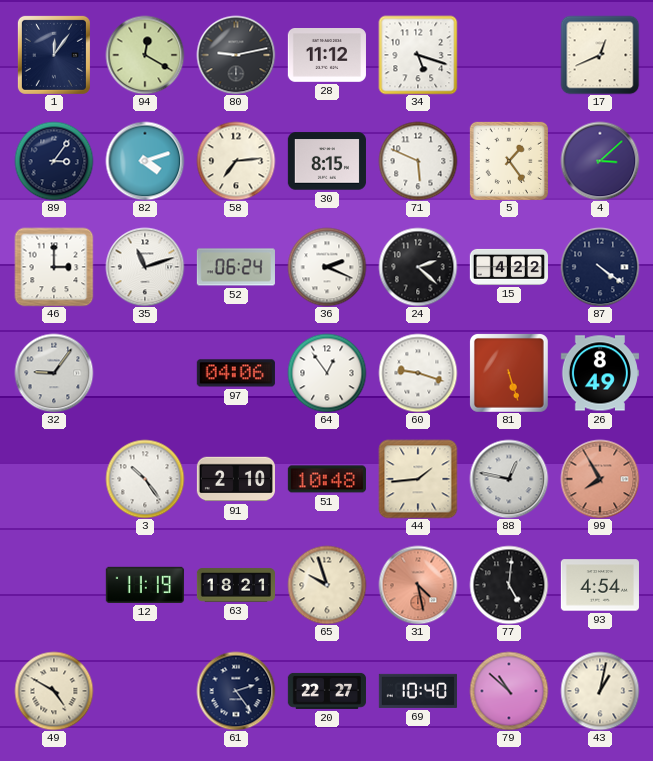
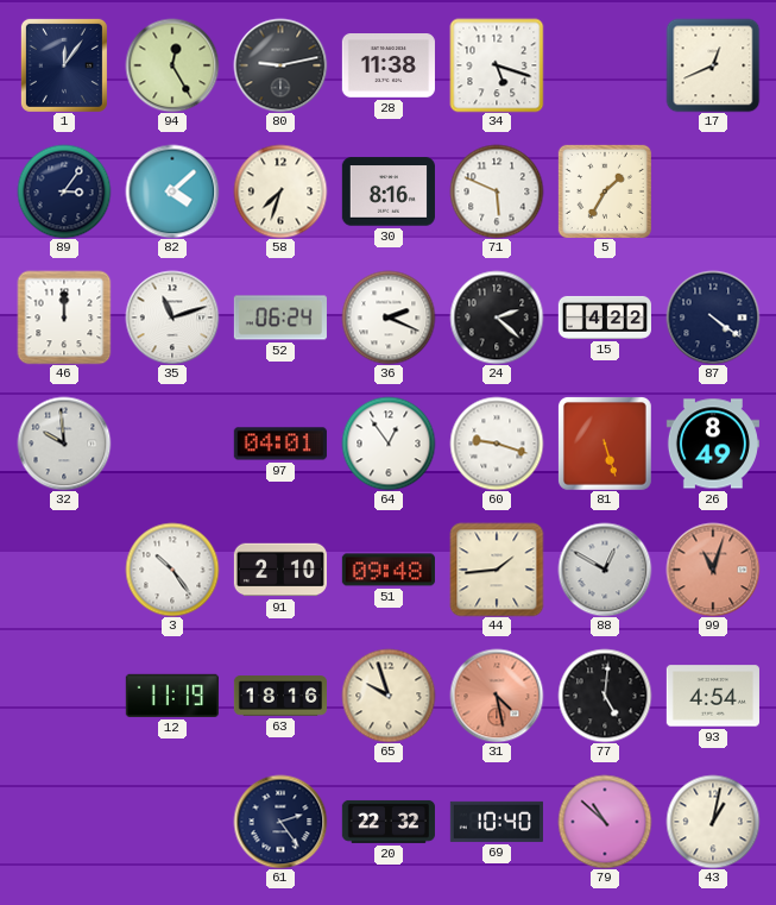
94: 12:20 -> 12:25
28: 11:12 -> 11:38
82: 4:12 -> 4:08
58: 7:14 -> 7:33
30: 8:15 -> 8:16
5: 1:24 -> 1:35
4: 3:08 -> none
46: 3:00 -> 12:00
32: 9:06 -> 9:59
97: 04:06 -> 04:01
51: 10:48 -> 09:48
88: 12:47 -> 12:50
99: 7:55 -> 11:03
63: 18:21 -> 18:16
49: 4:50 -> none
20: 22:27 -> 22:32
